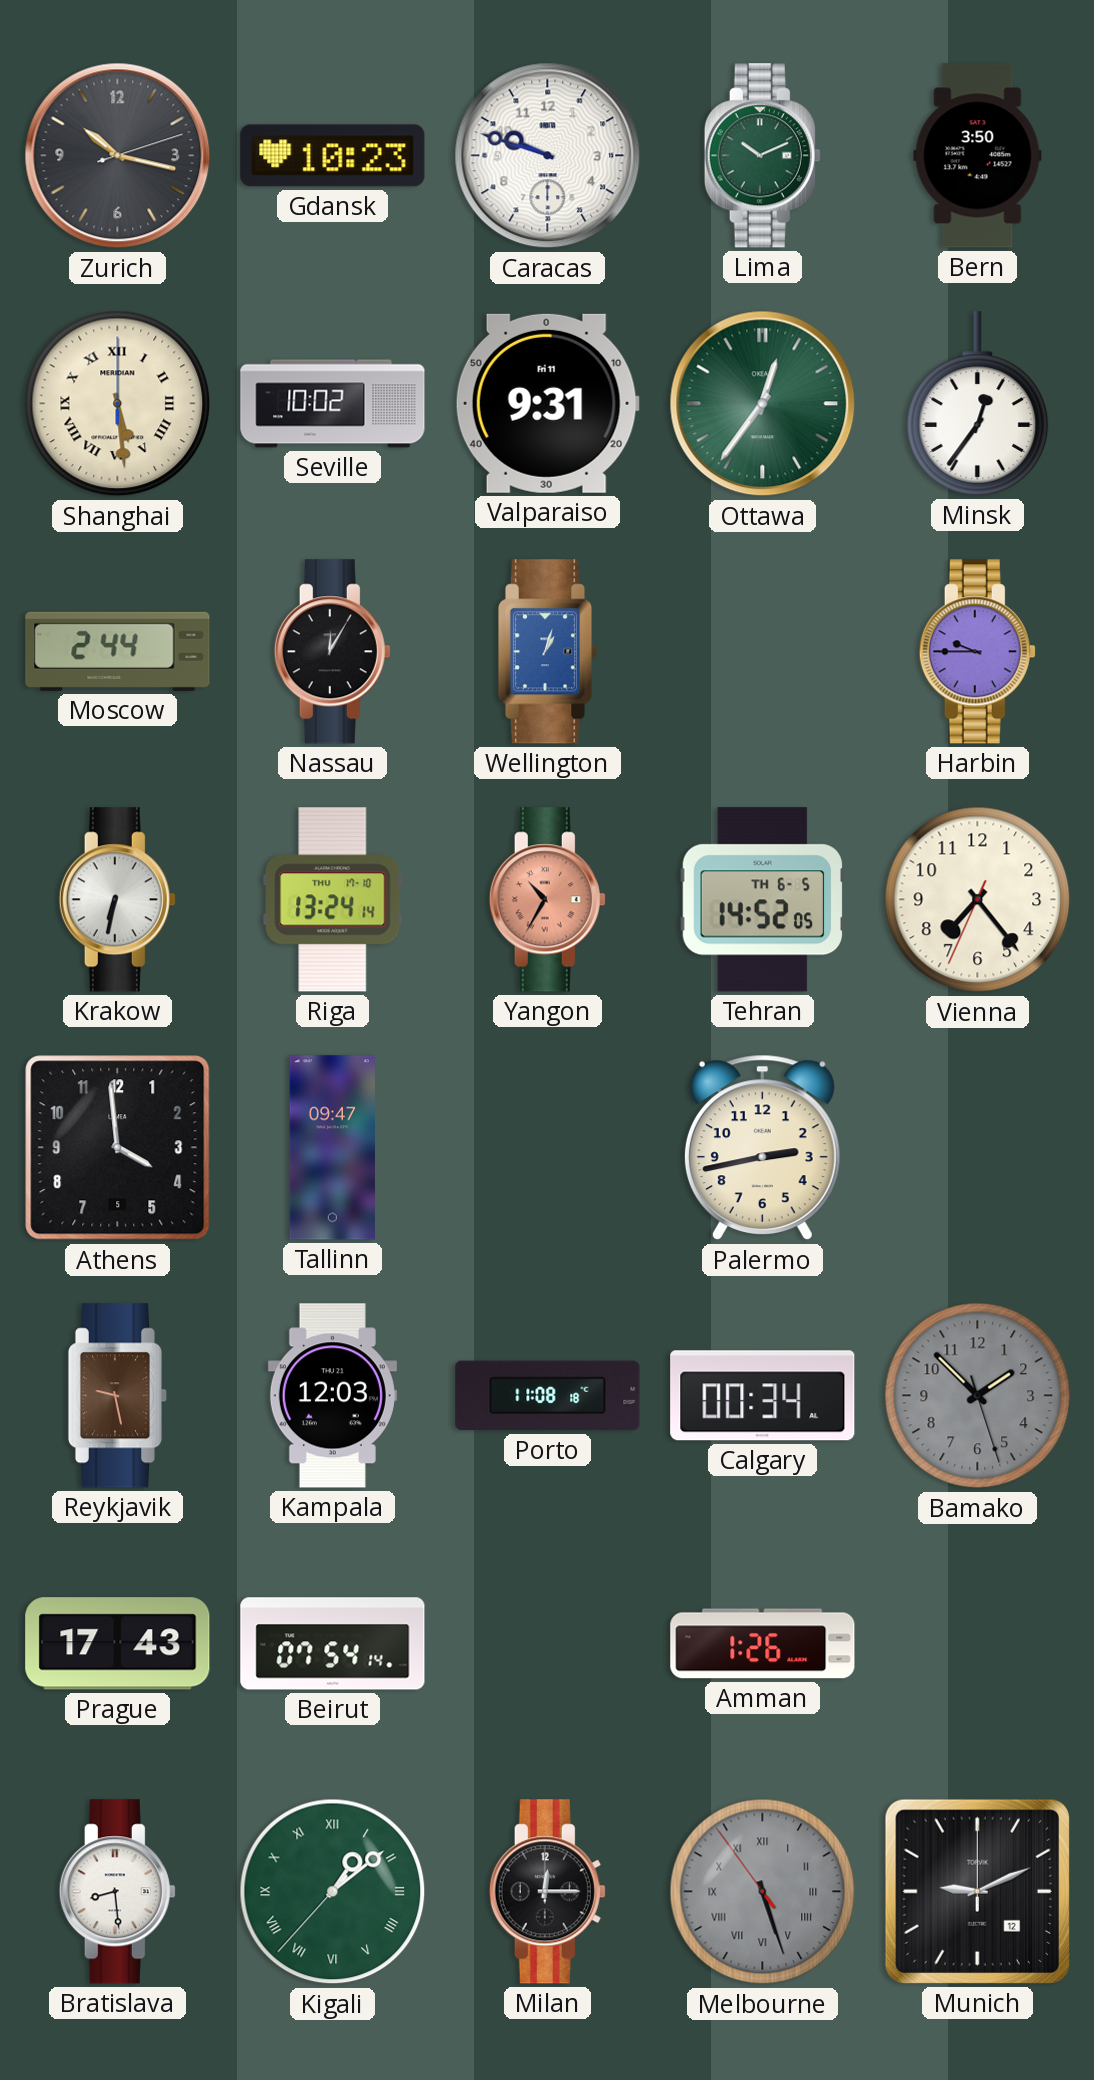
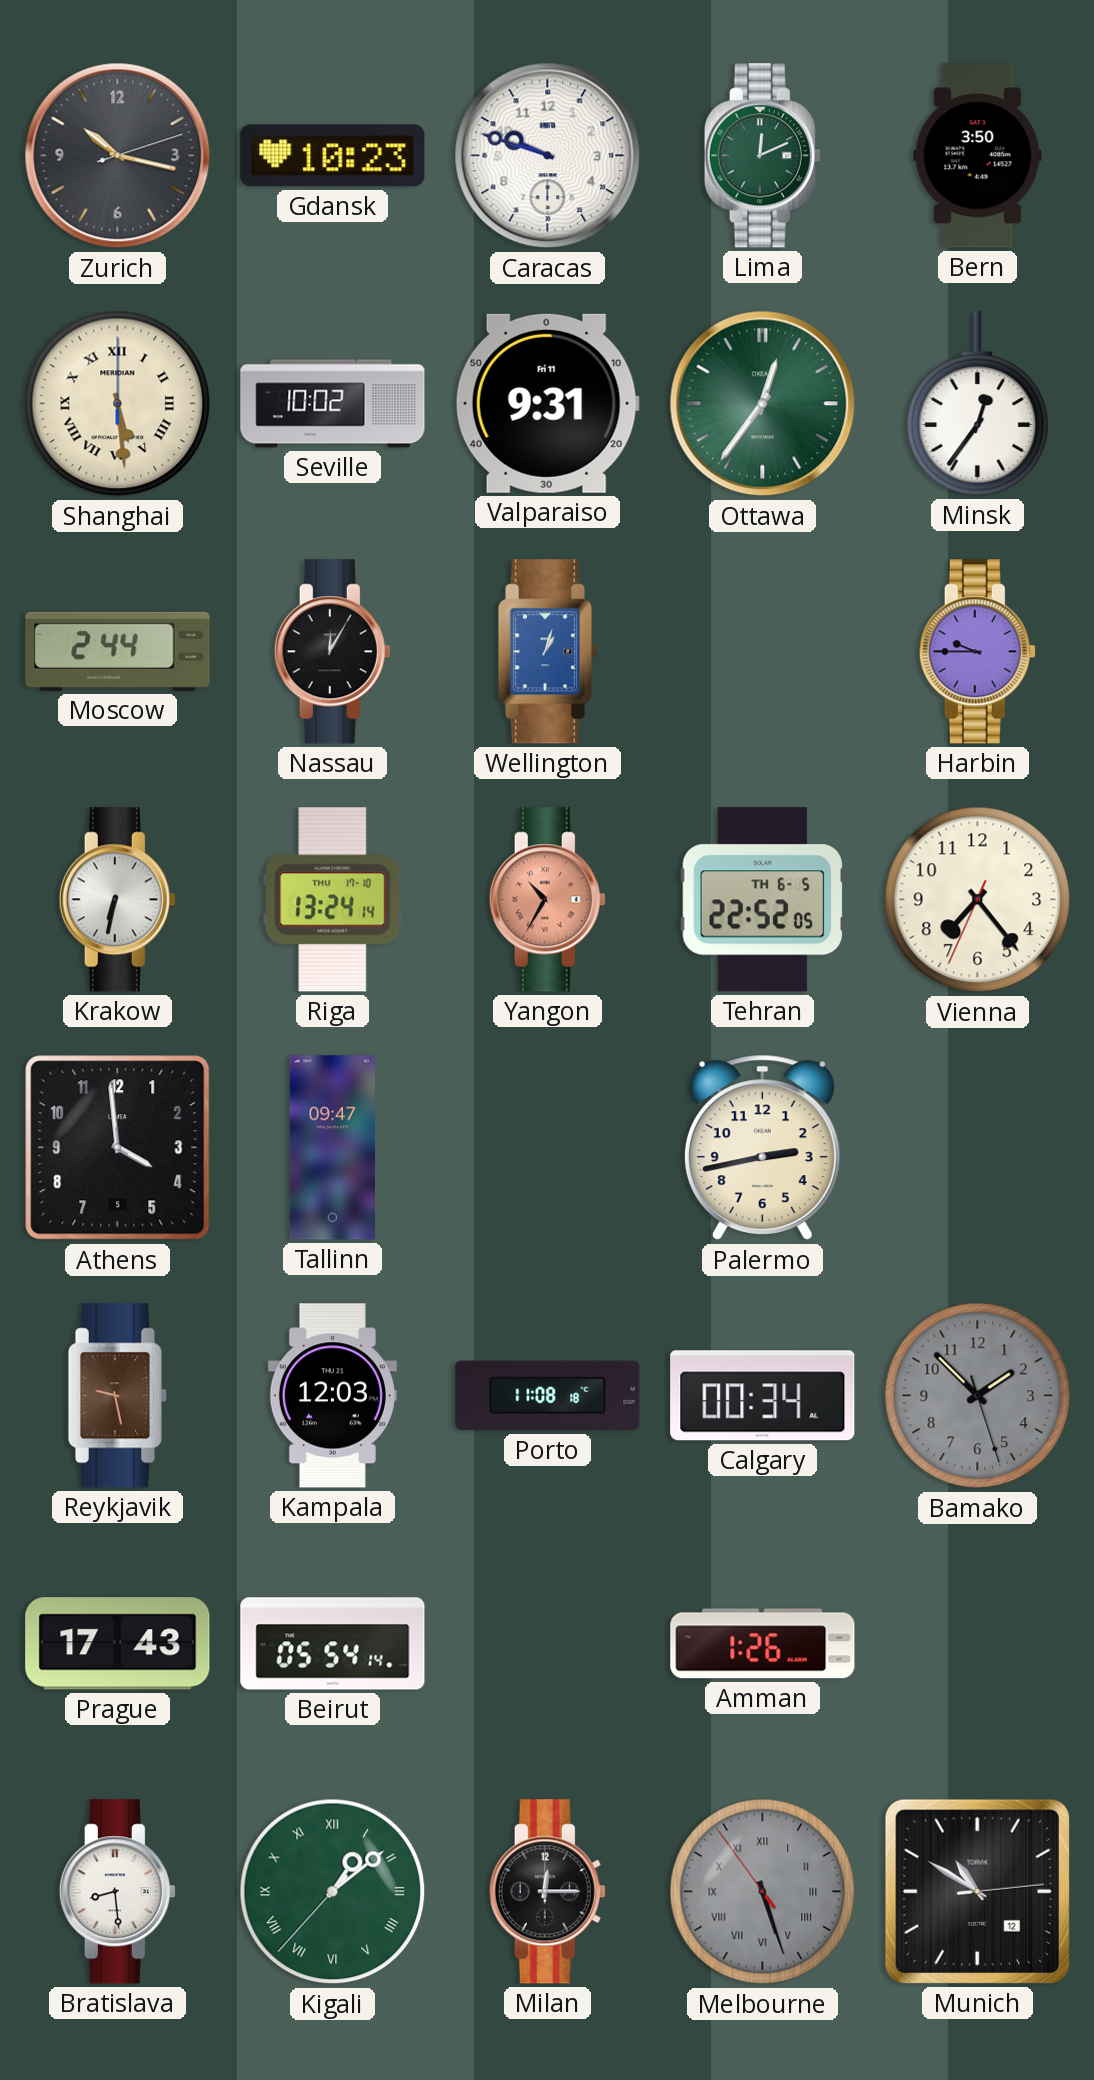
Lima: 10:11 -> 12:11
Tehran: 14:52 -> 22:52
Beirut: 07:54 -> 05:54
Munich: 9:11 -> 10:50
